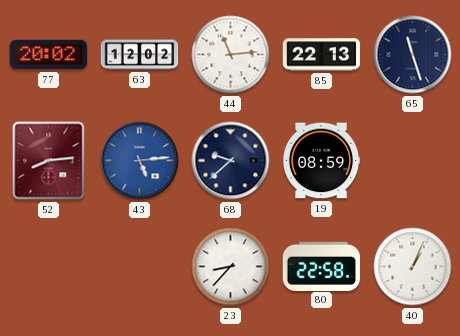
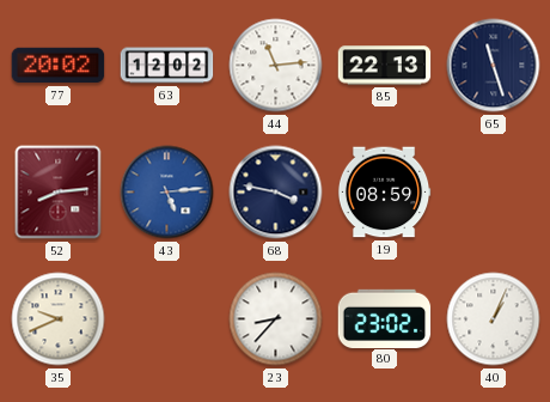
68: 9:38 -> 3:47
35: none -> 9:41
80: 22:58 -> 23:02
